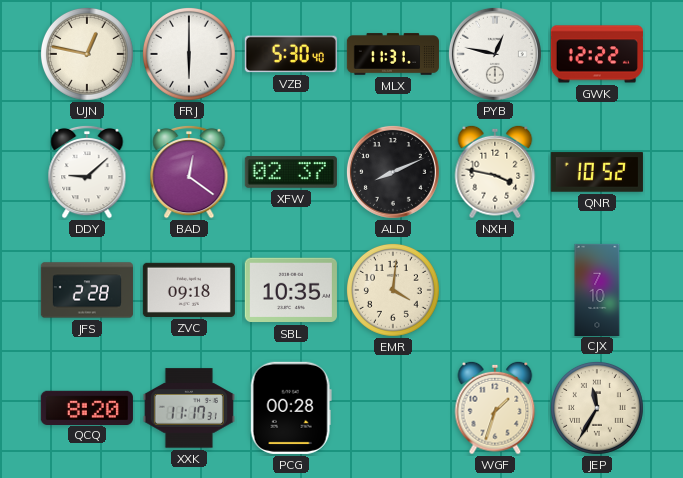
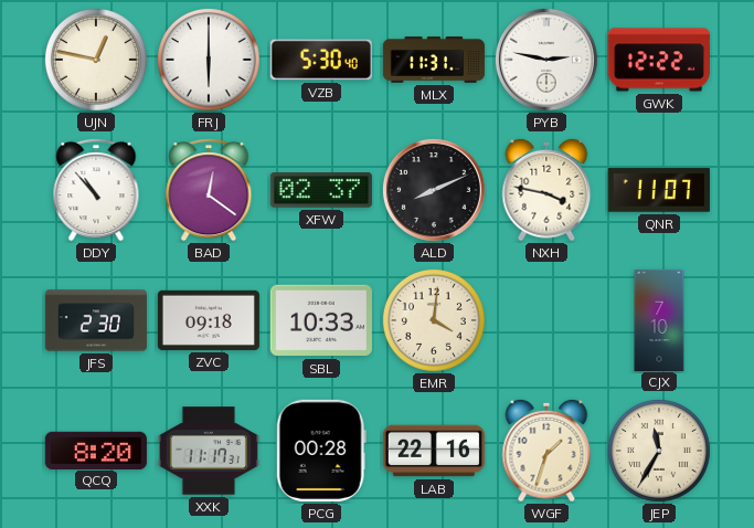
PYB: 12:47 -> 2:47
DDY: 9:08 -> 10:53
QNR: 10:52 -> 11:07
JFS: 2:28 -> 2:30
SBL: 10:35 -> 10:33
LAB: none -> 22:16
